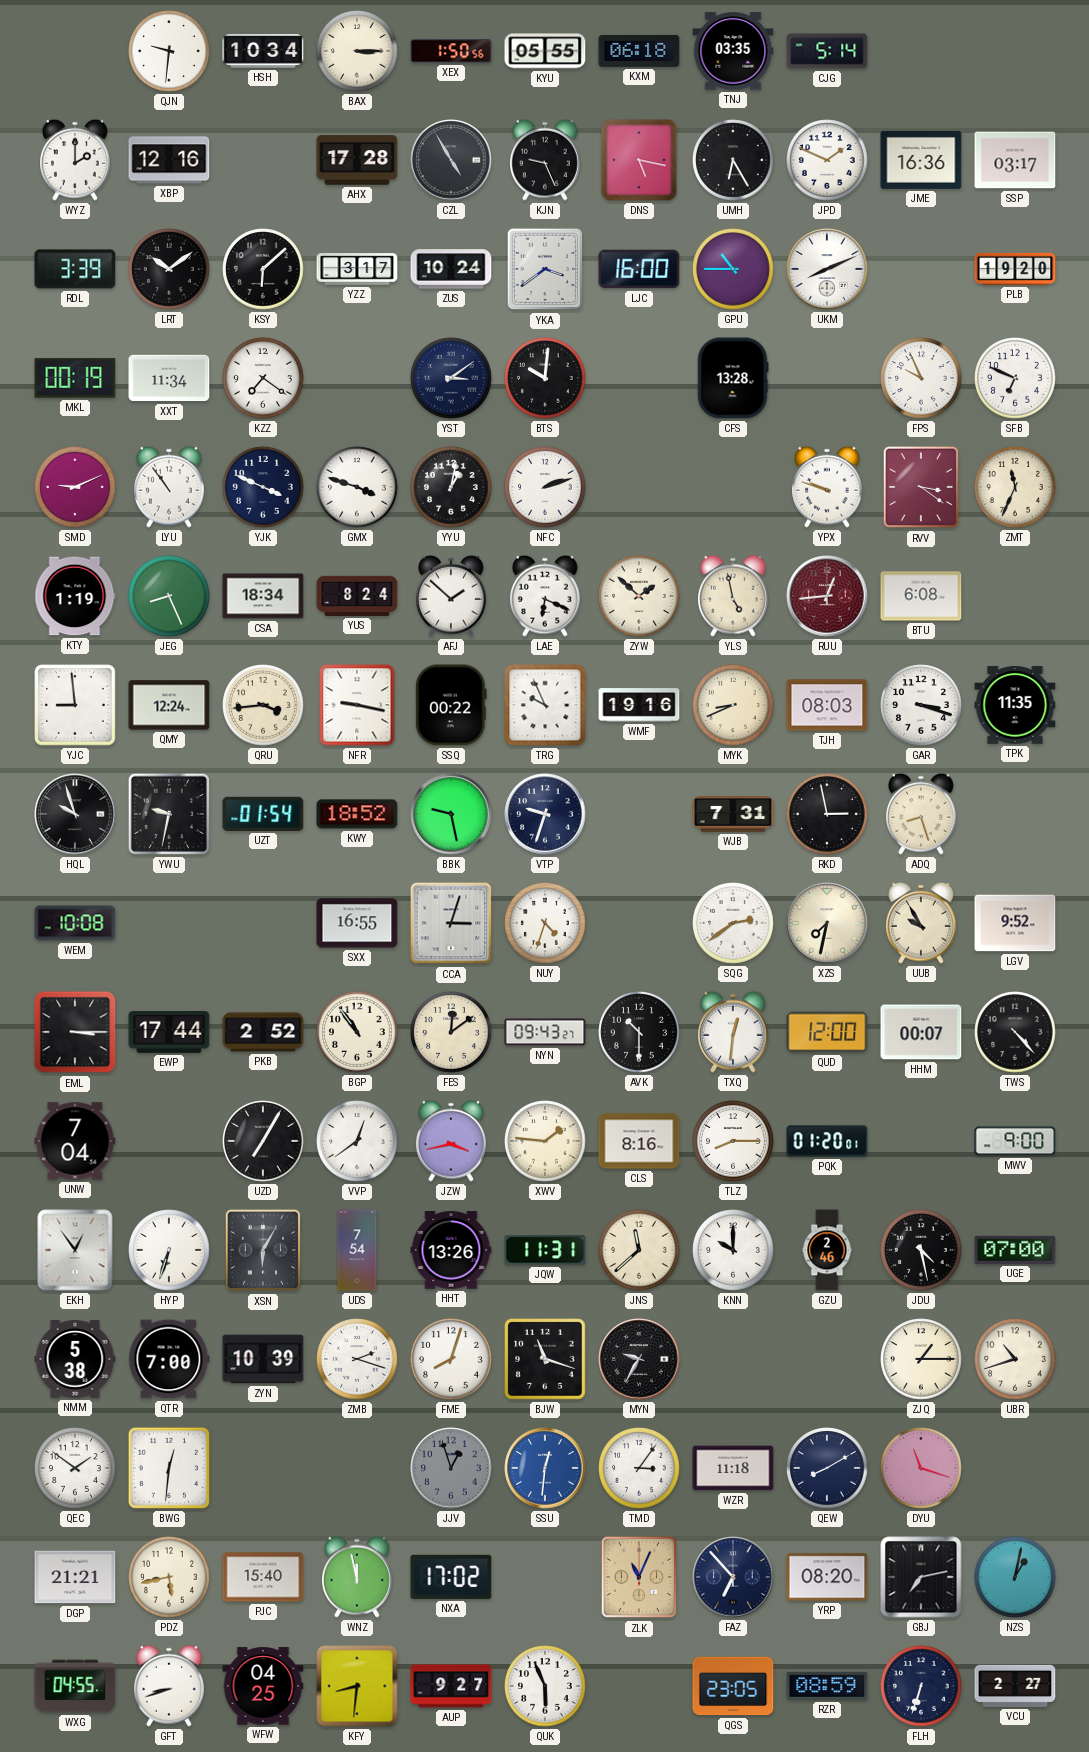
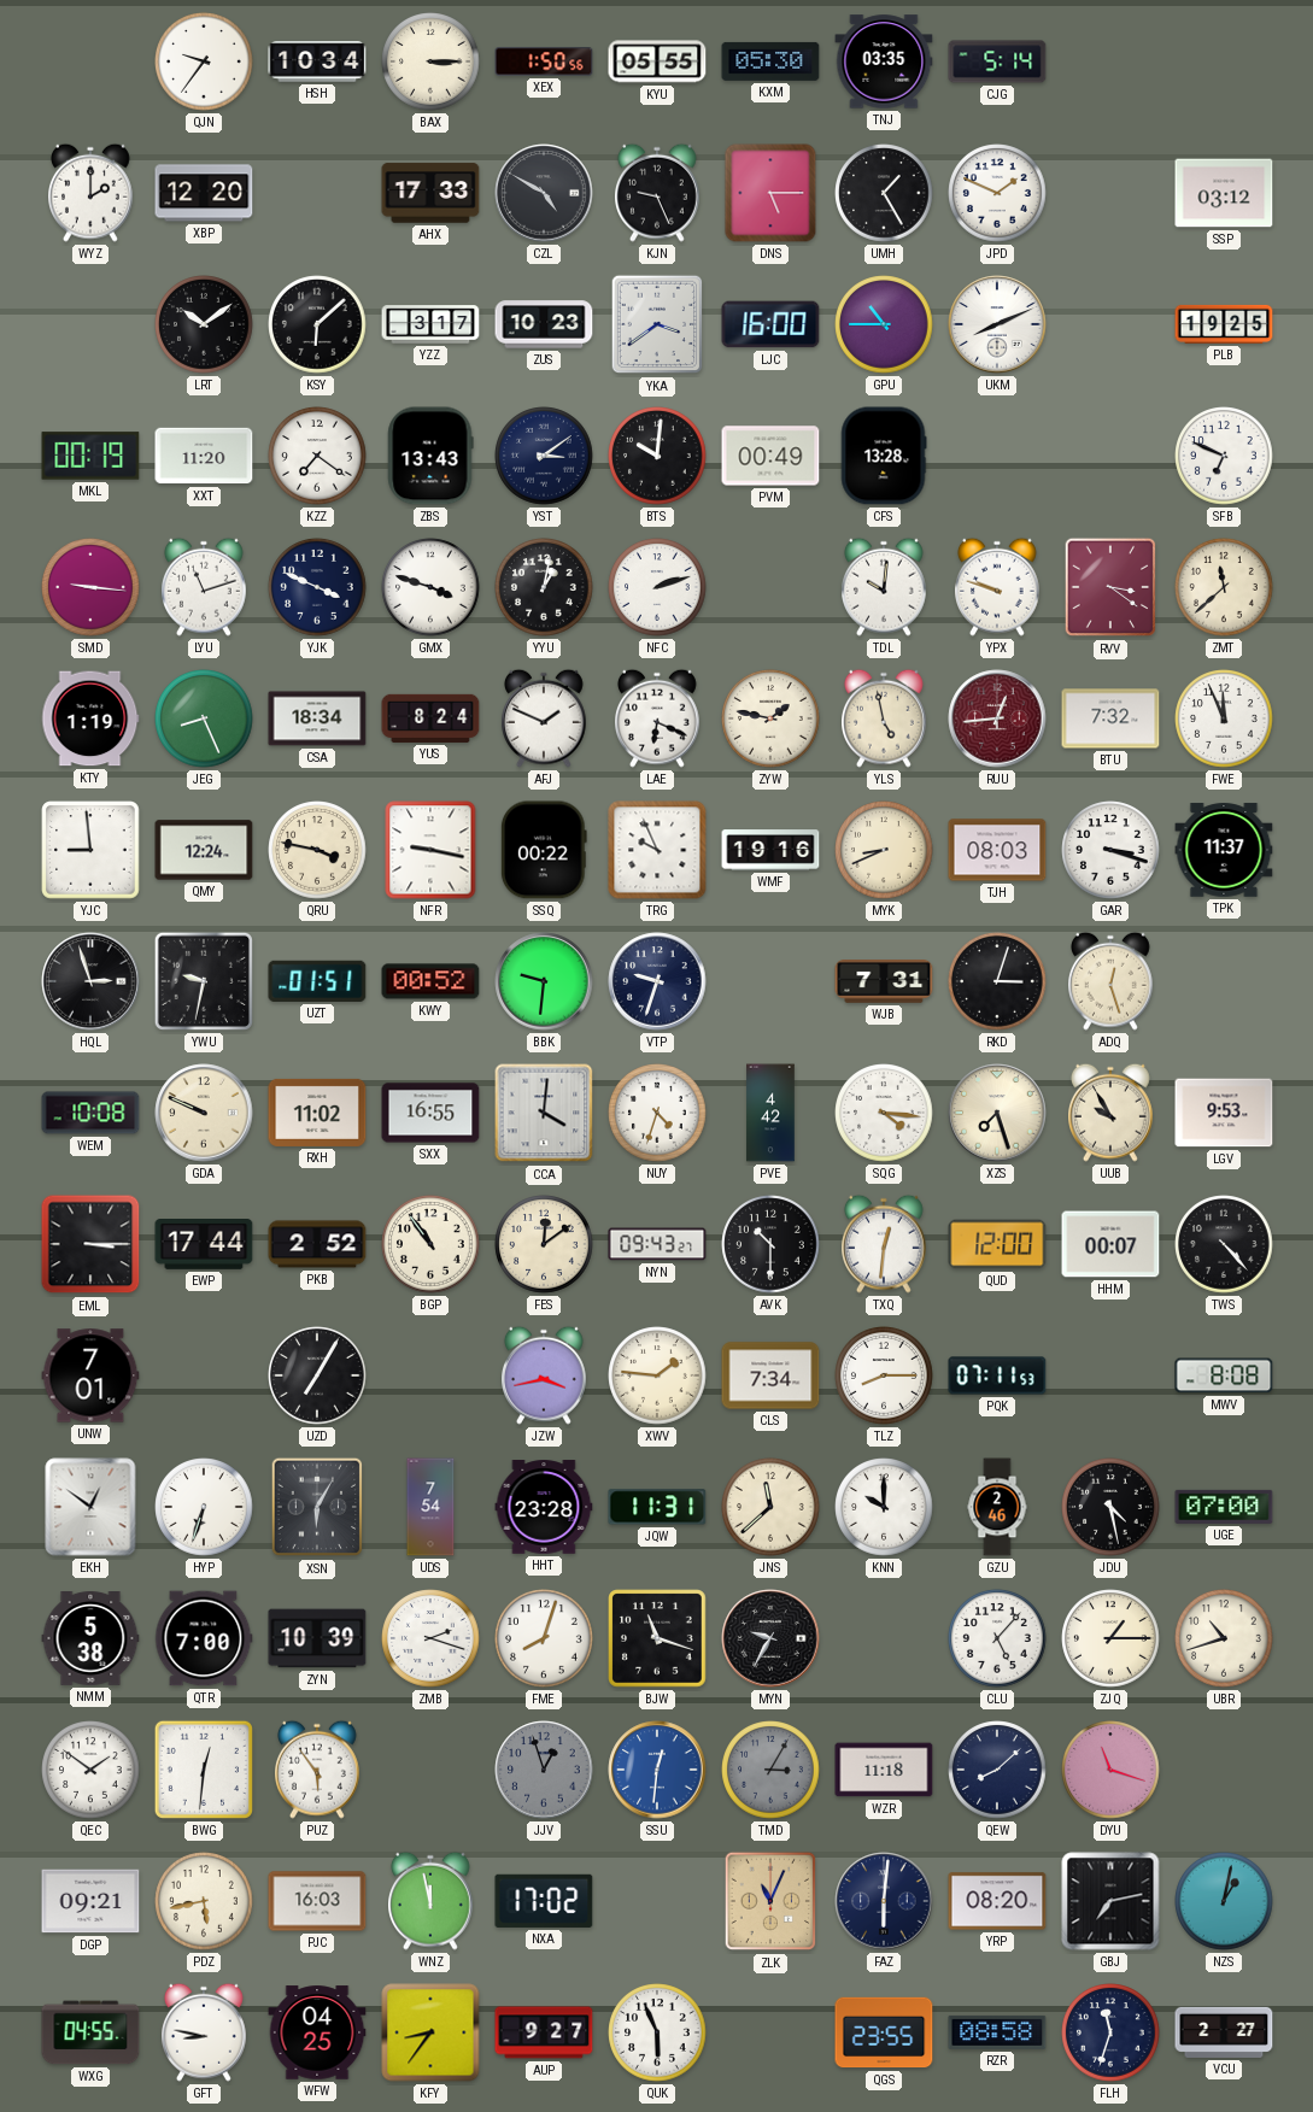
QJN: 9:31 -> 9:36
KXM: 06:18 -> 05:30
XBP: 12:16 -> 12:20
AHX: 17:28 -> 17:33
CZL: 4:55 -> 4:50
DNS: 5:17 -> 5:15
UMH: 6:25 -> 1:25
JME: 16:36 -> none
SSP: 03:17 -> 03:12
RDL: 3:39 -> none
ZUS: 10:24 -> 10:23
PLB: 19:20 -> 19:25
XXT: 11:34 -> 11:20
ZBS: none -> 13:43
PVM: none -> 00:49
FPS: 9:56 -> none
SMD: 9:11 -> 9:16
LYU: 10:54 -> 11:12
TDL: none -> 10:01
ZMT: 11:34 -> 11:38
AFJ: 1:52 -> 1:49
ZYW: 1:52 -> 1:47
BTU: 6:08 -> 7:32
FWE: none -> 11:56
QRU: 3:44 -> 3:47
TPK: 11:35 -> 11:37
HQL: 9:57 -> 2:57
UZT: 01:54 -> 01:51
KWY: 18:52 -> 00:52
BBK: 9:28 -> 9:31
RKD: 2:58 -> 3:03
ADQ: 8:27 -> 12:27
GDA: none -> 9:49
RXH: none -> 11:02
CCA: 3:03 -> 4:01
PVE: none -> 4:42
SQG: 2:39 -> 4:16
XZS: 7:32 -> 7:27
LGV: 9:52 -> 9:53
UNW: 7:04 -> 7:01
VVP: 12:39 -> none
CLS: 8:16 -> 7:34
PQK: 01:20 -> 07:11
MWV: 9:00 -> 8:08
EKH: 12:54 -> 12:51
HHT: 13:26 -> 23:28
CLU: none -> 5:07
PUZ: none -> 5:54
TMD: 3:06 -> 3:05
TMD dial: white -> grey
QEW: 8:10 -> 8:08
DGP: 21:21 -> 09:21
PJC: 15:40 -> 16:03
FAZ: 6:53 -> 6:01
GFT: 8:42 -> 8:47
KFY: 8:31 -> 8:36
QGS: 23:05 -> 23:55
RZR: 08:59 -> 08:58
FLH: 6:33 -> 11:33
